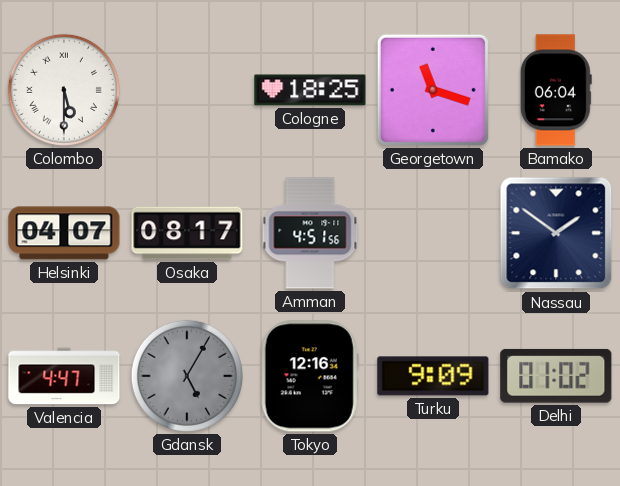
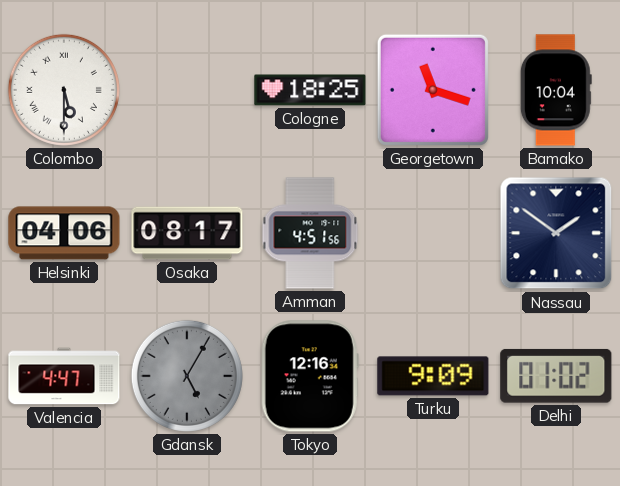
Bamako: 06:04 -> 10:04
Helsinki: 04:07 -> 04:06
